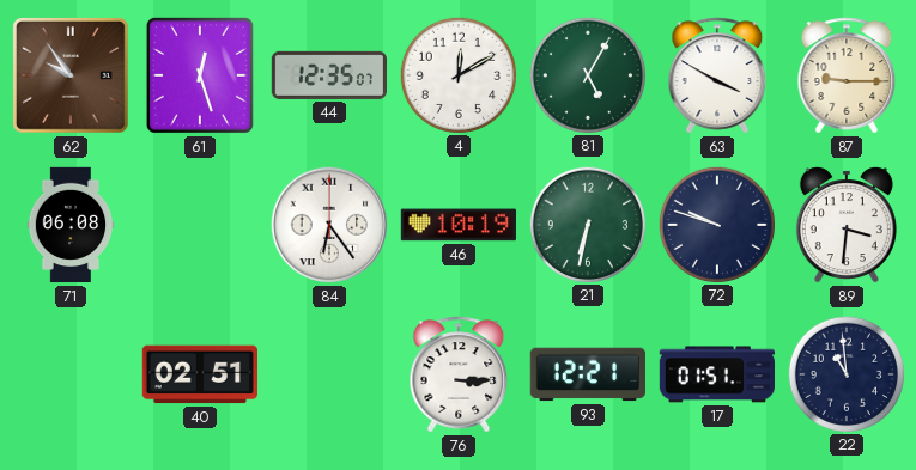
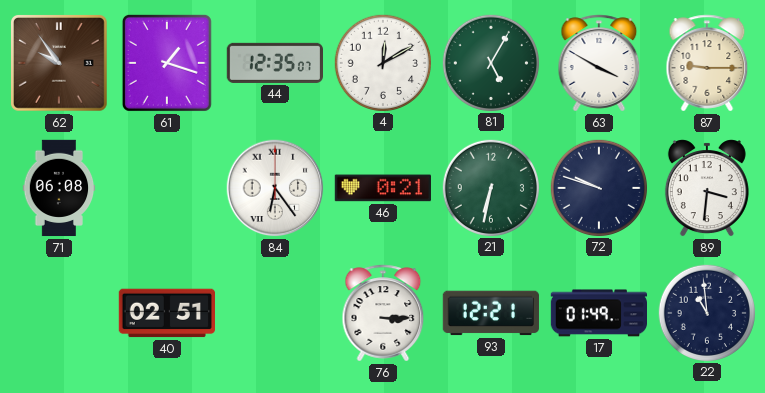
61: 12:27 -> 1:18
46: 10:19 -> 0:21
17: 01:51 -> 01:49
